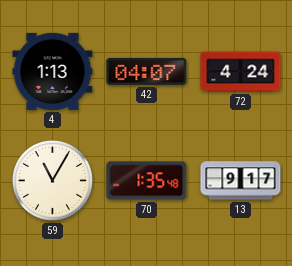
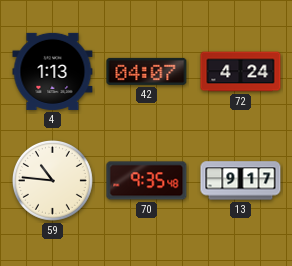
59: 11:05 -> 10:46
70: 1:35 -> 9:35
